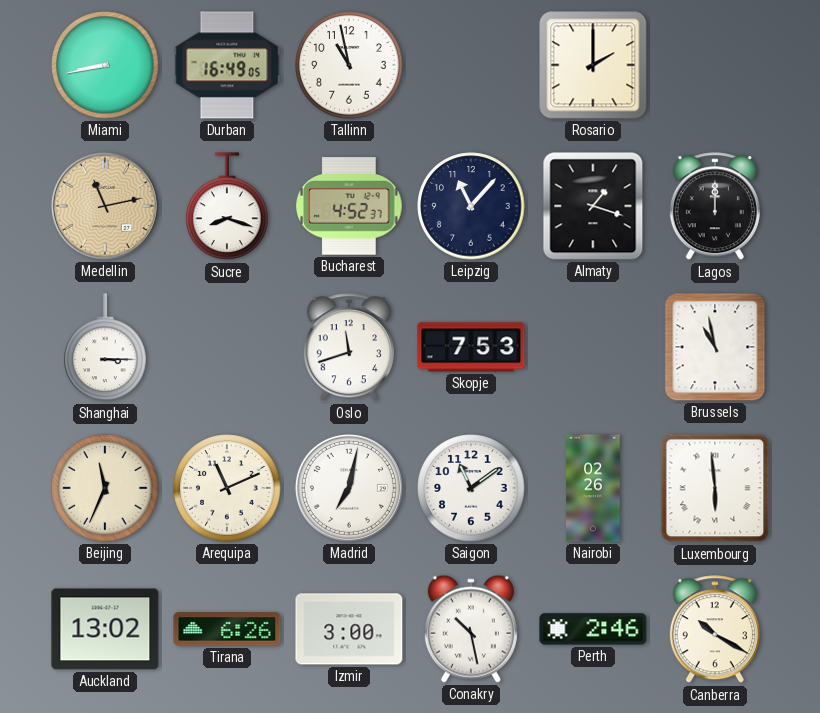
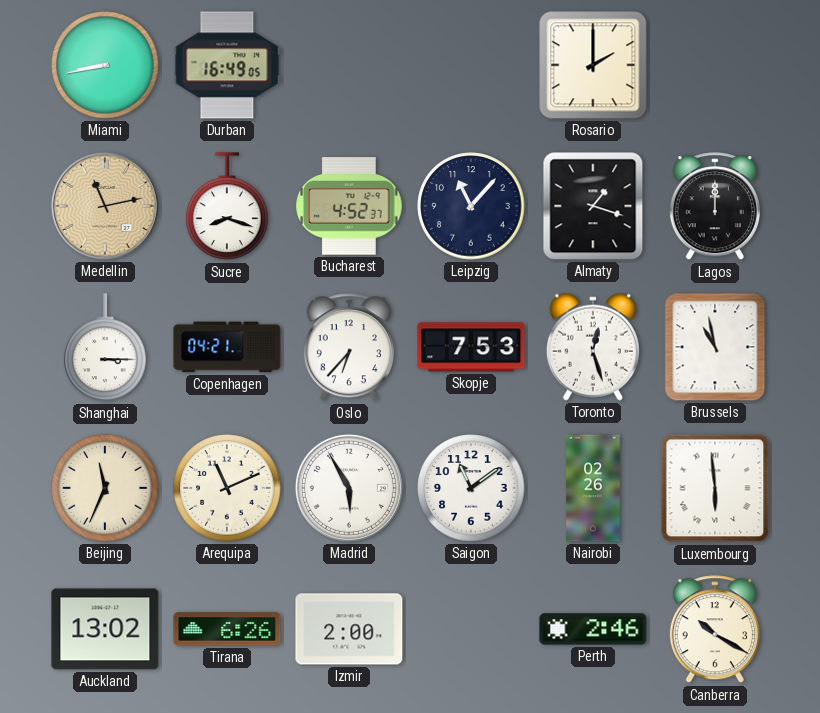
Tallinn: 10:58 -> none
Copenhagen: none -> 04:21
Oslo: 11:42 -> 6:37
Toronto: none -> 12:27
Madrid: 7:02 -> 5:55
Izmir: 3:00 -> 2:00
Conakry: 10:28 -> none
